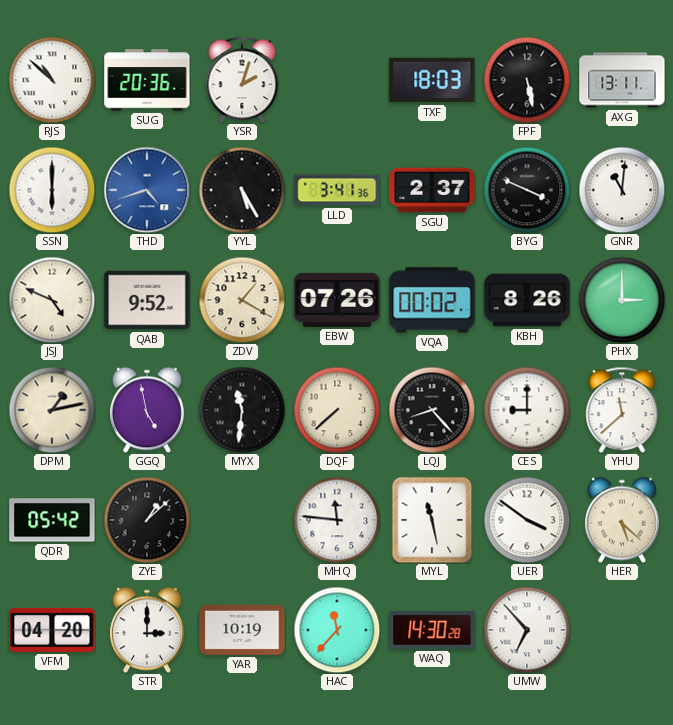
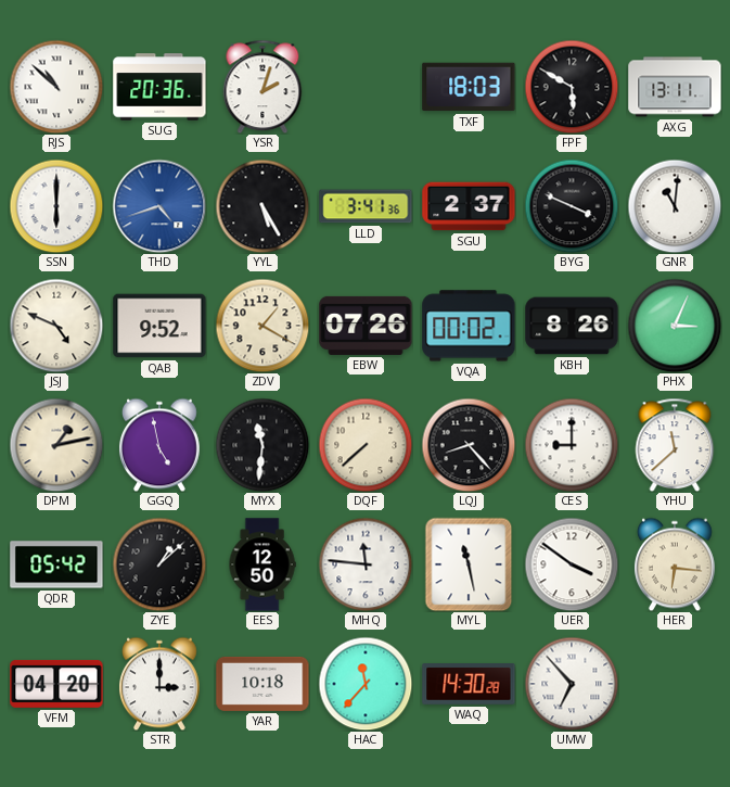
FPF: 5:28 -> 5:50
PHX: 3:00 -> 3:04
EES: none -> 12:50
HER: 5:22 -> 6:16
YAR: 10:19 -> 10:18
